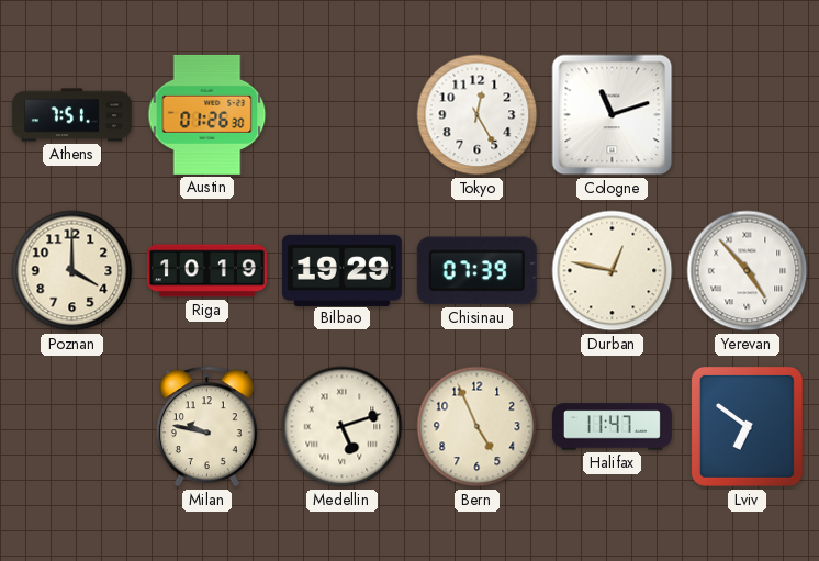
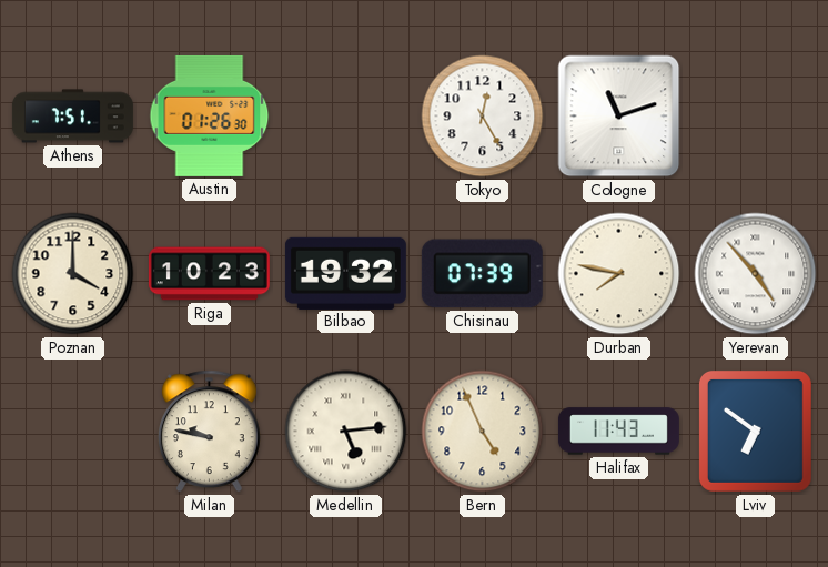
Riga: 10:19 -> 10:23
Bilbao: 19:29 -> 19:32
Durban: 12:47 -> 7:47
Medellin: 5:12 -> 5:14
Halifax: 11:47 -> 11:43
